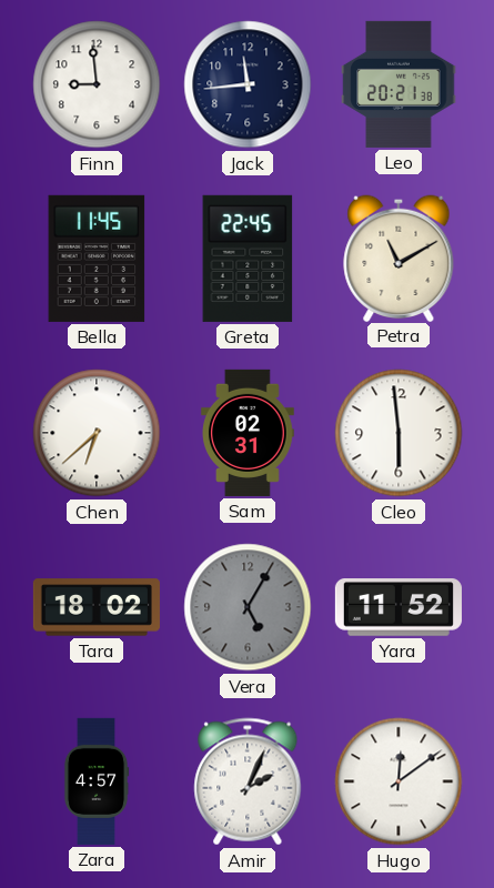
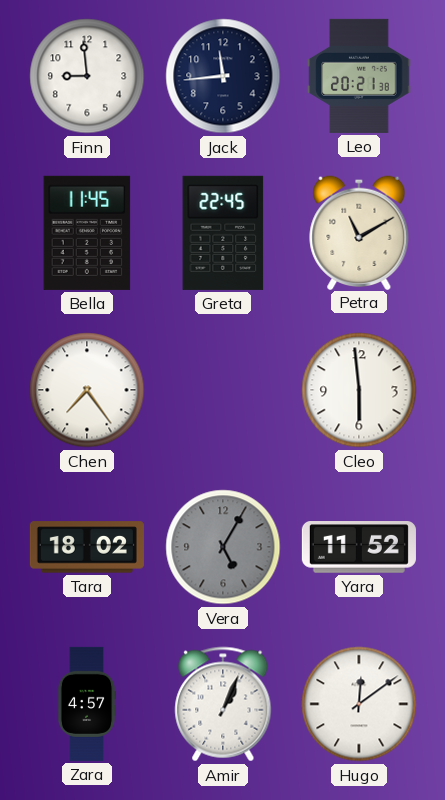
Chen: 6:38 -> 7:24
Sam: 02:31 -> none
Amir: 2:04 -> 1:04
